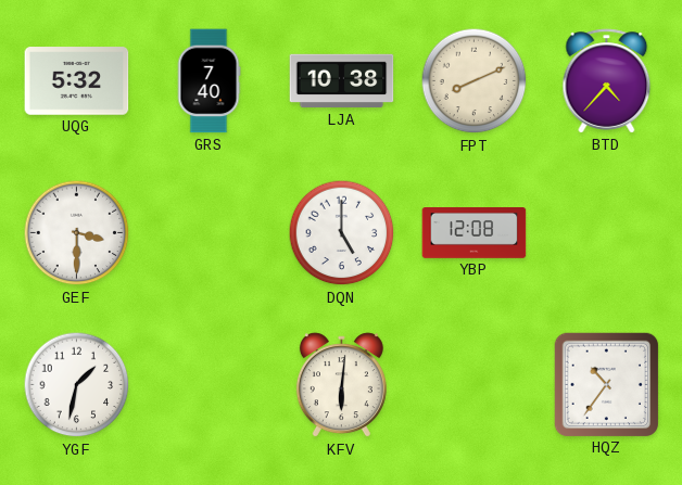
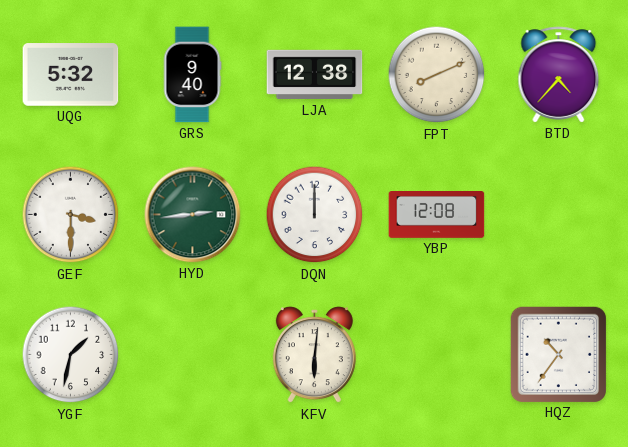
GRS: 7:40 -> 9:40
LJA: 10:38 -> 12:38
HYD: none -> 2:44
DQN: 5:00 -> 12:00
